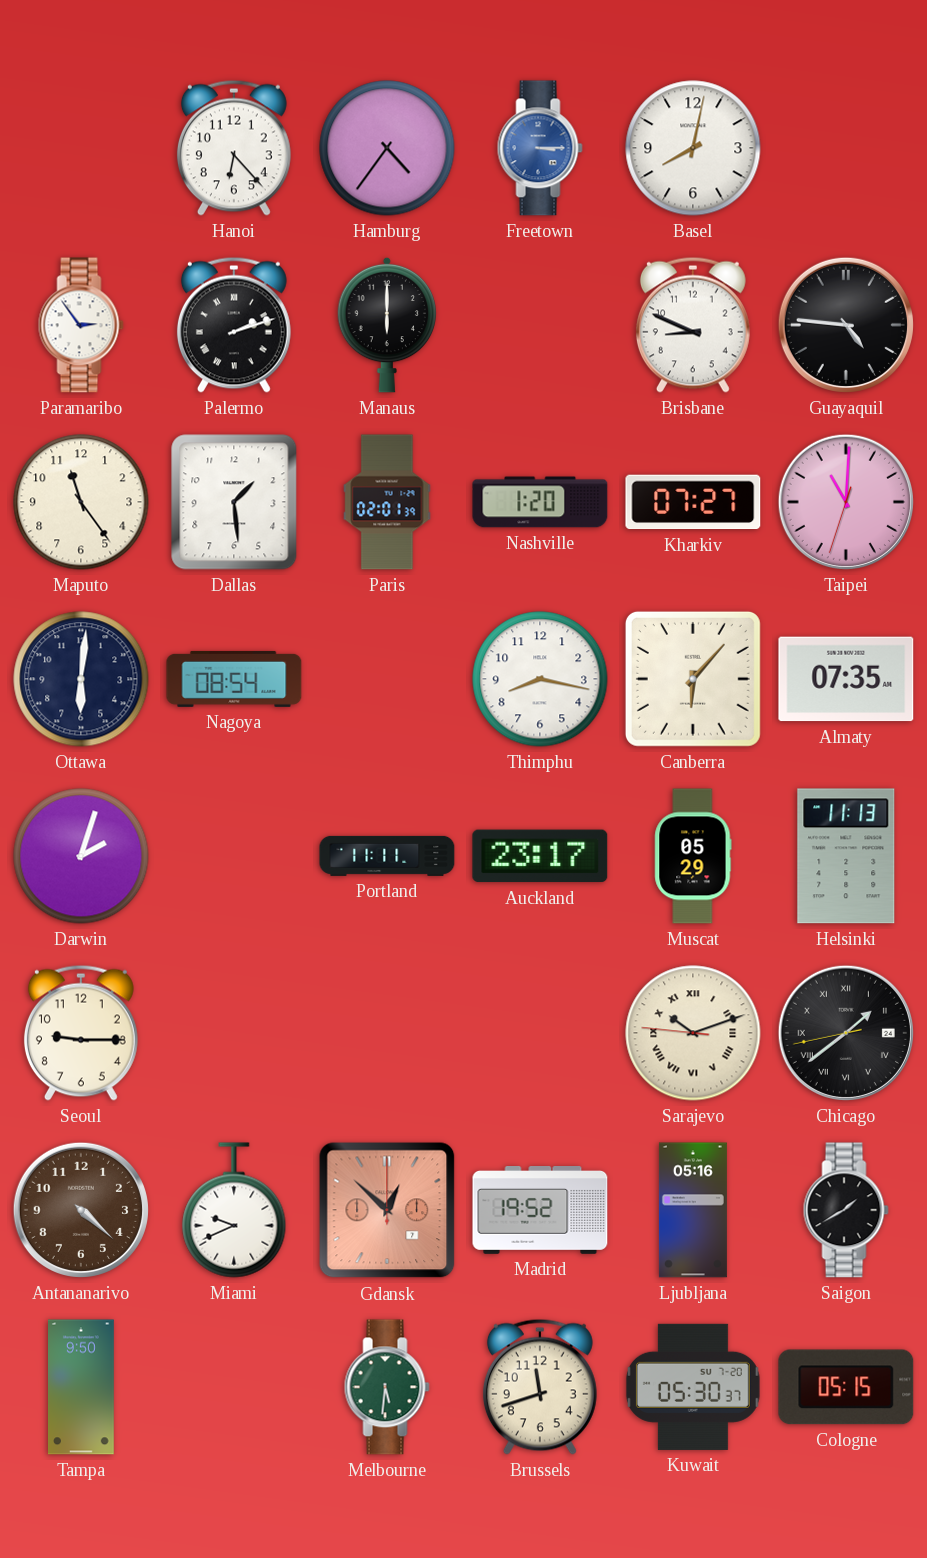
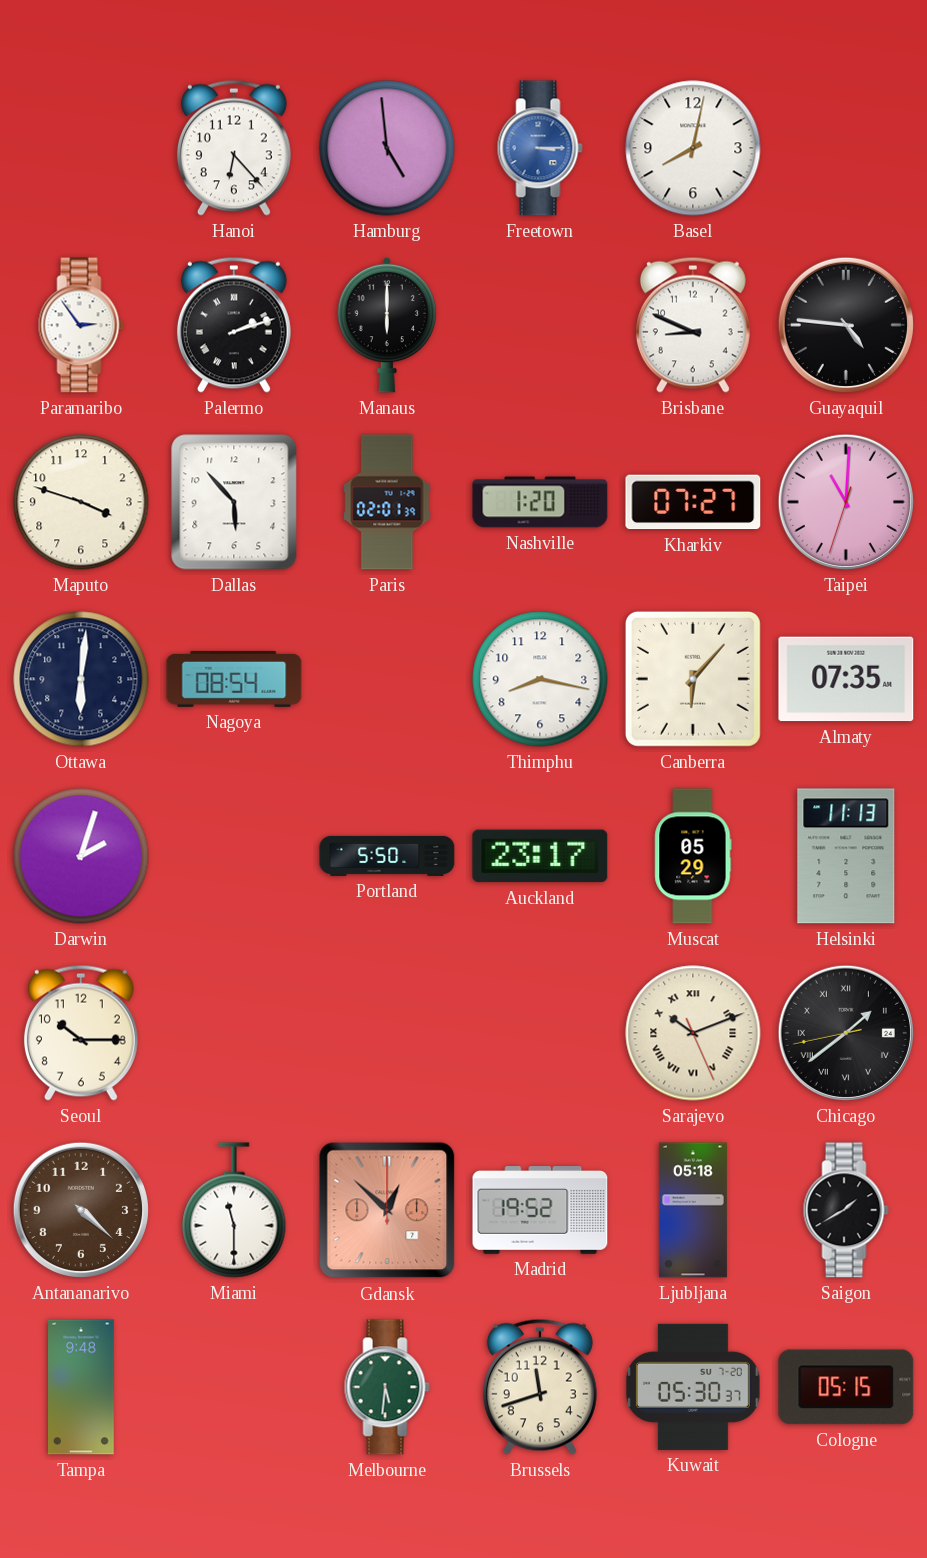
Hamburg: 4:36 -> 4:59
Maputo: 11:24 -> 3:48
Dallas: 1:29 -> 5:53
Portland: 11:11 -> 5:50
Seoul: 9:15 -> 10:15
Sarajevo: 10:11:46 -> 10:11:26
Miami: 9:41 -> 11:30
Ljubljana: 05:16 -> 05:18
Tampa: 9:50 -> 9:48
